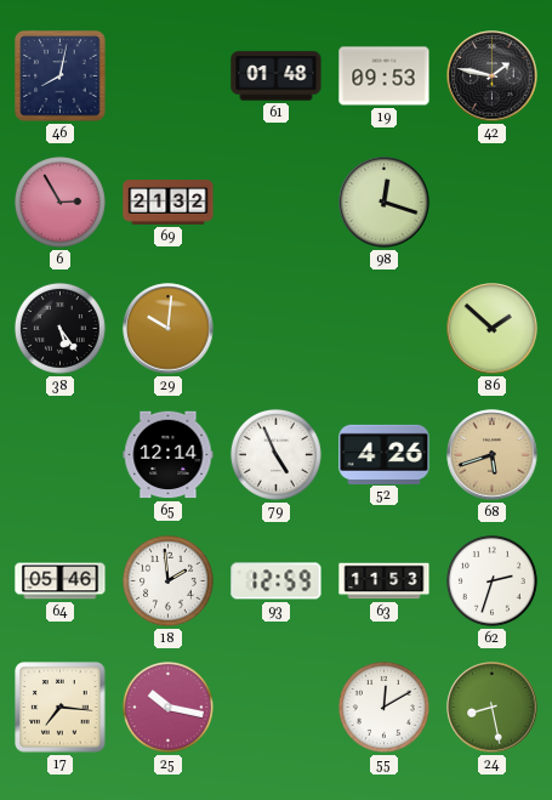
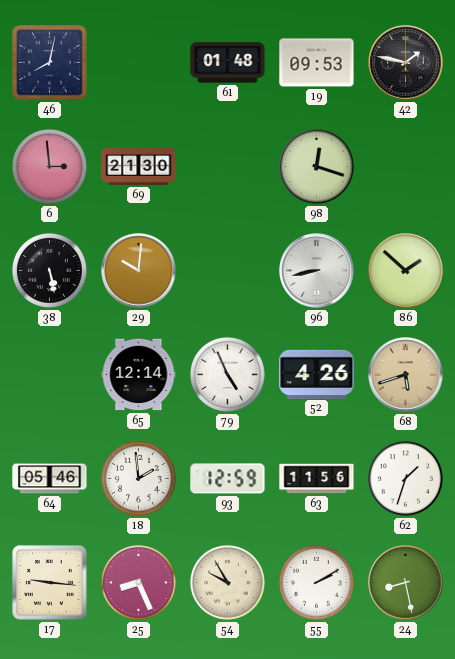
6: 2:55 -> 2:59
69: 21:32 -> 21:30
38: 5:24 -> 5:28
96: none -> 8:43
63: 11:53 -> 11:56
62: 2:33 -> 1:33
17: 7:16 -> 9:16
25: 10:17 -> 8:26
54: none -> 9:55
55: 12:10 -> 2:10
